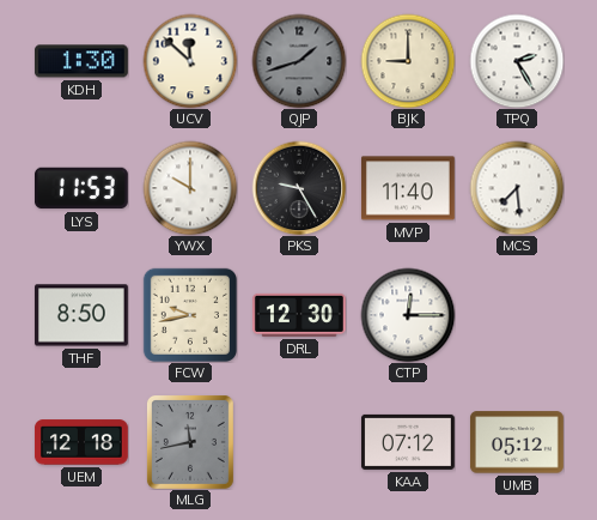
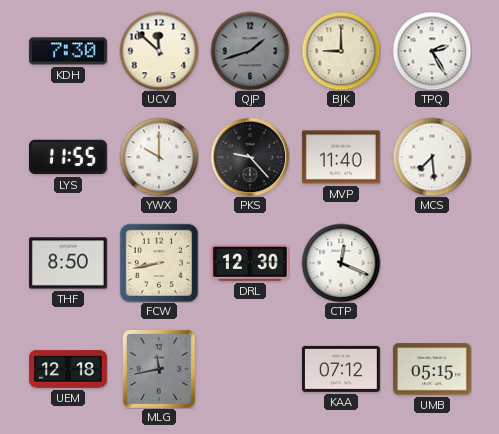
KDH: 1:30 -> 7:30
LYS: 11:53 -> 11:55
PKS: 9:25 -> 9:23
FCW: 9:43 -> 8:43
CTP: 12:15 -> 12:19
UMB: 05:12 -> 05:15
